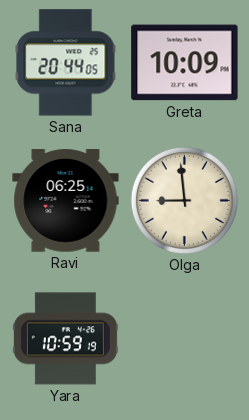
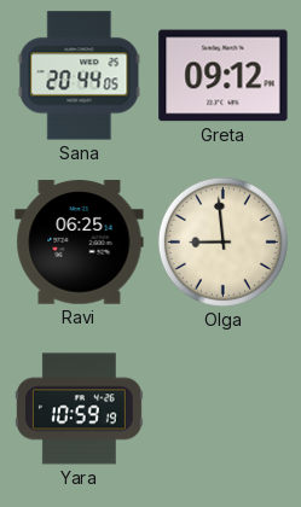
Greta: 10:09 -> 09:12
